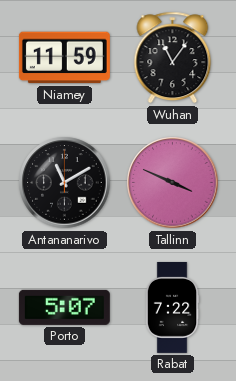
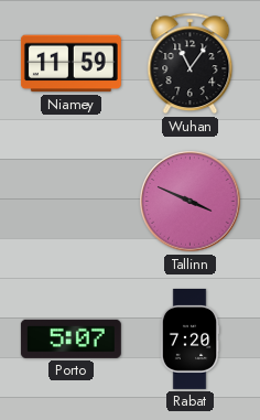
Antananarivo: 11:10 -> none
Rabat: 7:22 -> 7:20
